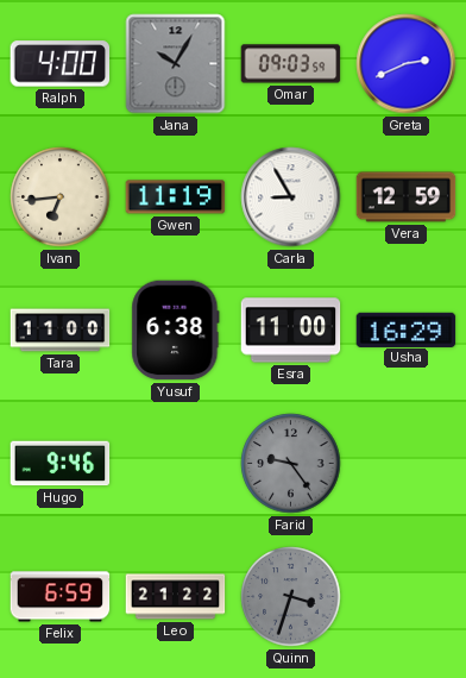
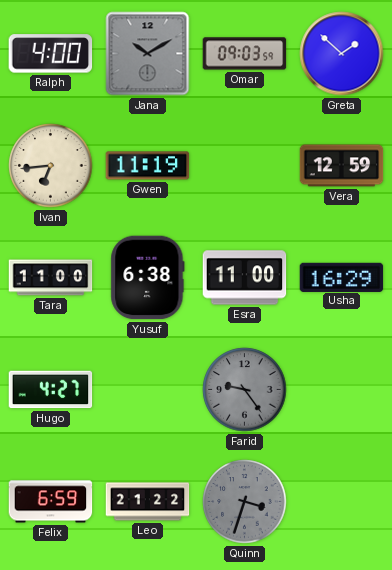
Jana: 10:05 -> 10:10
Greta: 2:41 -> 1:52
Carla: 8:55 -> none
Hugo: 9:46 -> 4:27
